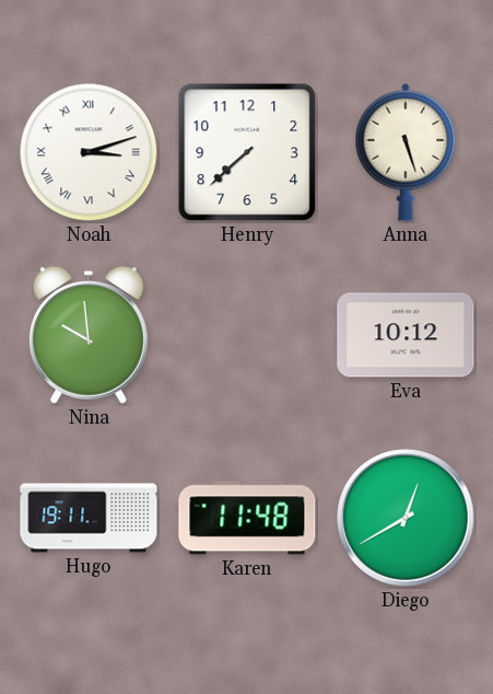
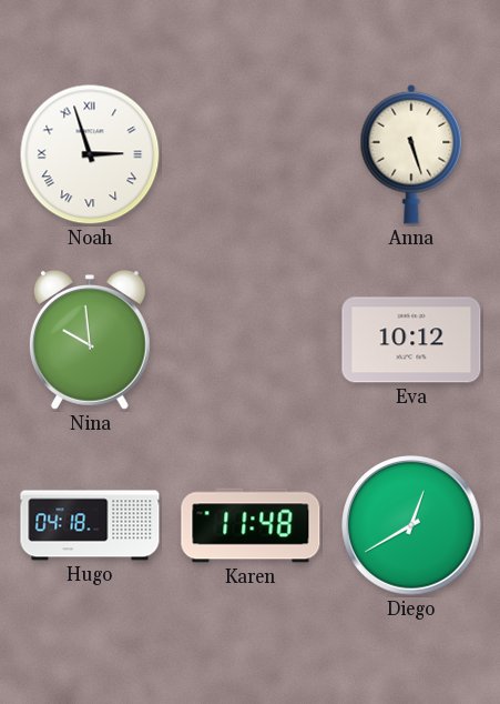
Noah: 3:12 -> 2:57
Henry: 7:38 -> none
Hugo: 19:11 -> 04:18
